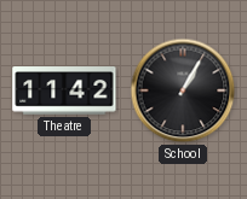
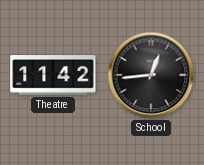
School: 1:05 -> 12:44
